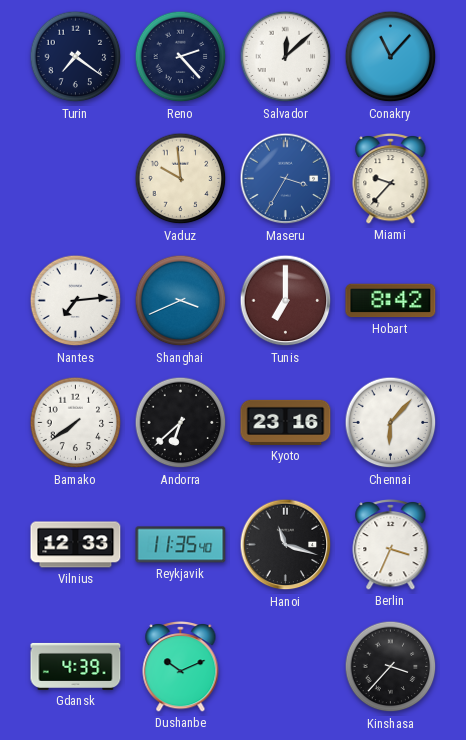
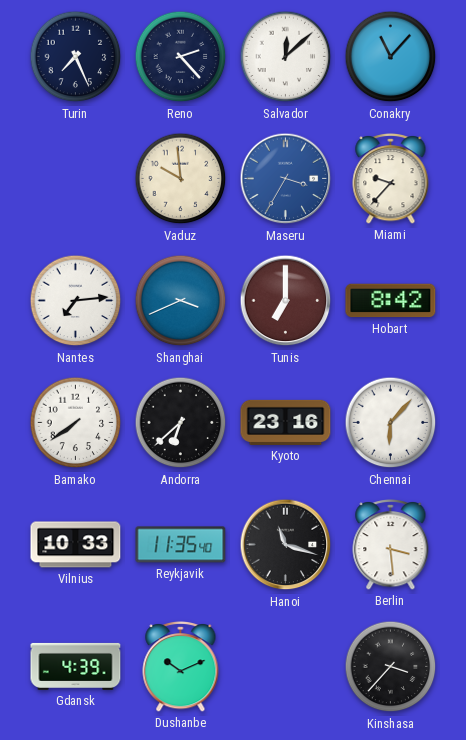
Turin: 7:21 -> 7:26
Vilnius: 12:33 -> 10:33
Berlin: 3:34 -> 3:29
